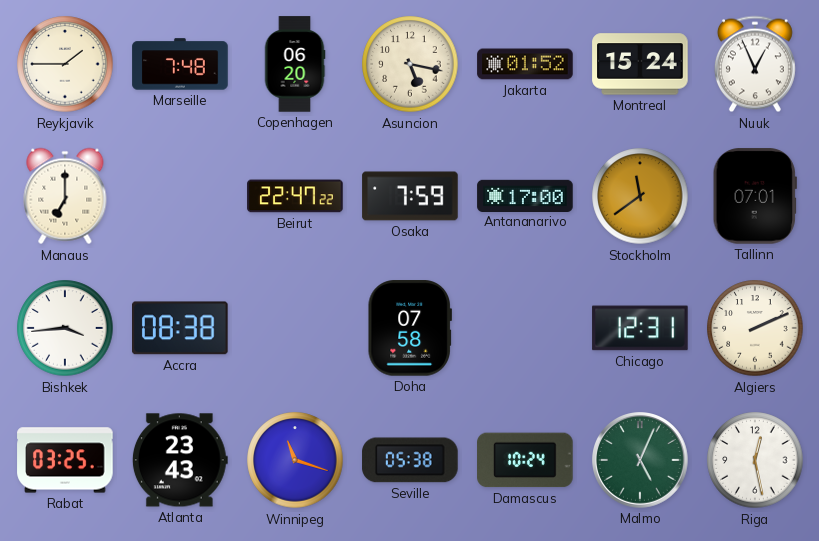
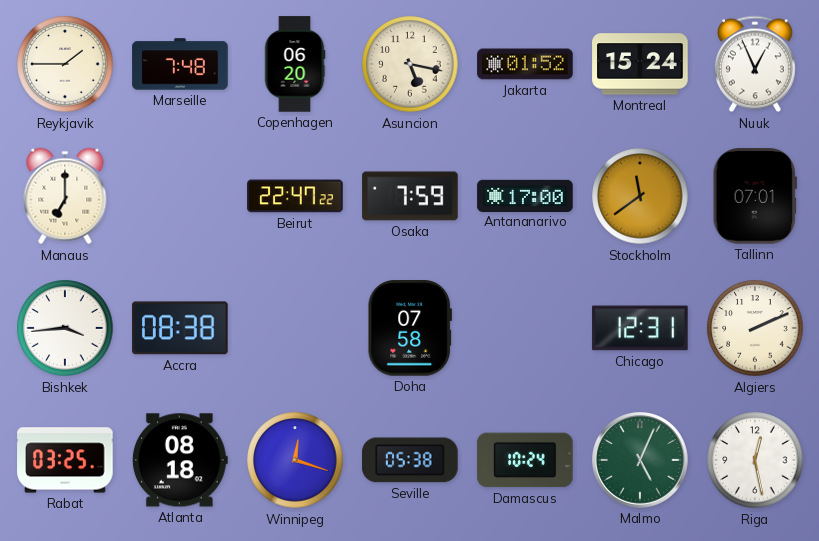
Atlanta: 23:43 -> 08:18
Winnipeg: 11:18 -> 12:18
